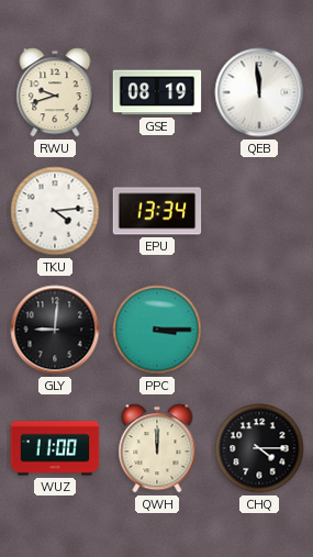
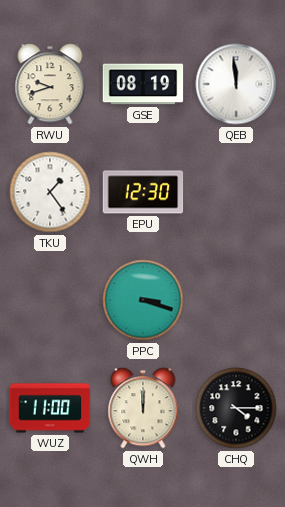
TKU: 4:14 -> 1:24
EPU: 13:34 -> 12:30
GLY: 9:01 -> none
PPC: 3:15 -> 3:18
